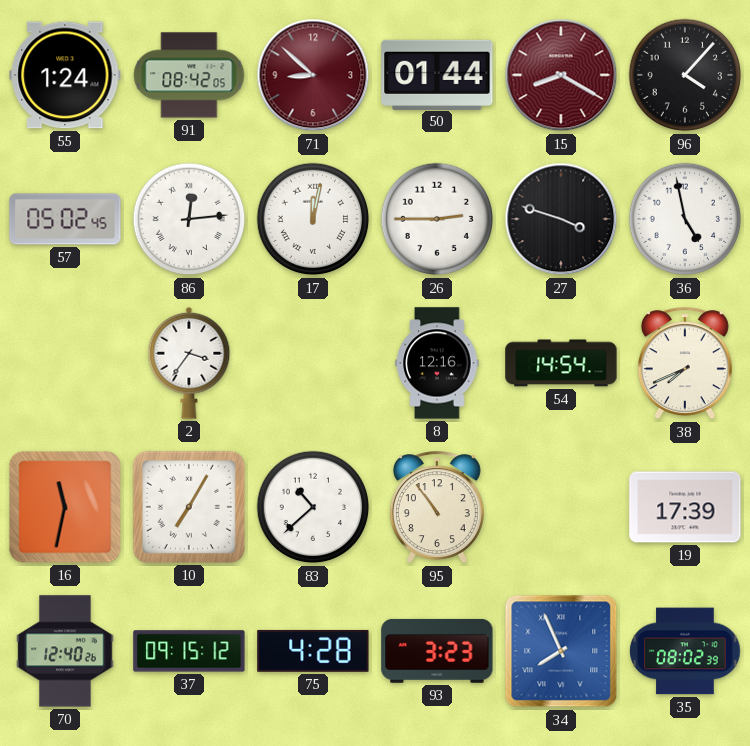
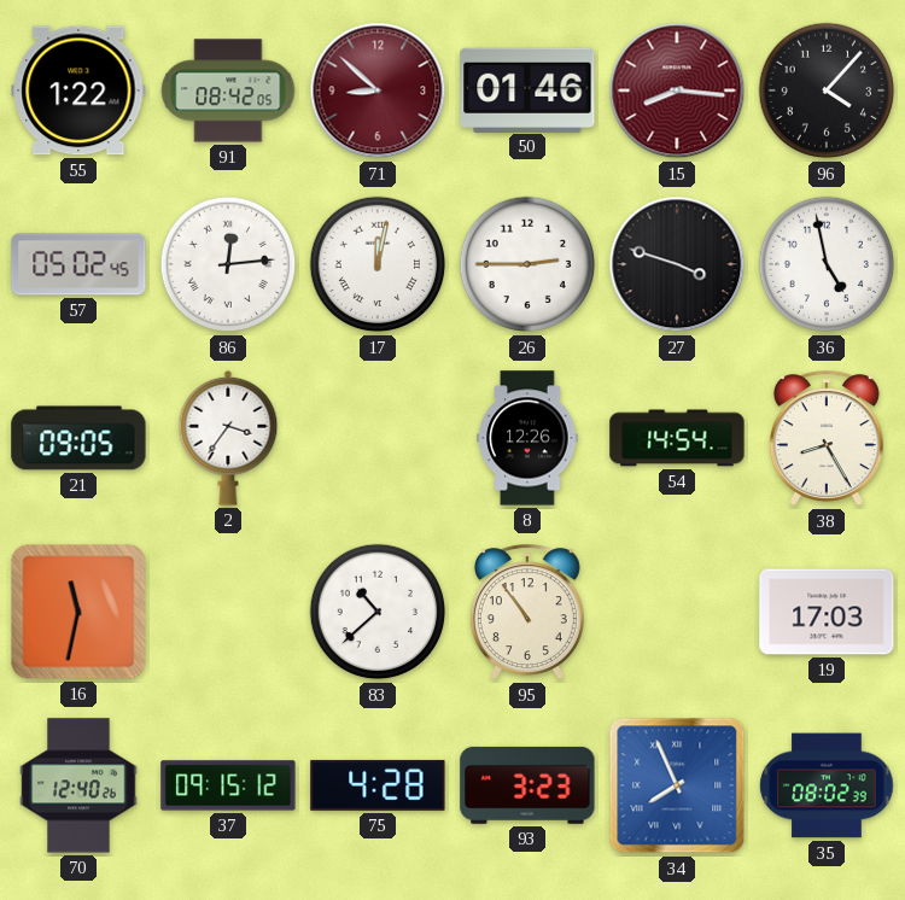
55: 1:24 -> 1:22
50: 01:44 -> 01:46
15: 8:20 -> 8:16
21: none -> 09:05
8: 12:16 -> 12:26
38: 7:41 -> 8:25
10: 7:05 -> none
19: 17:39 -> 17:03
